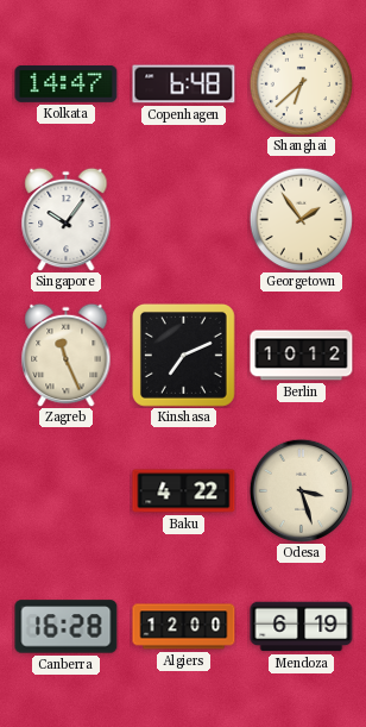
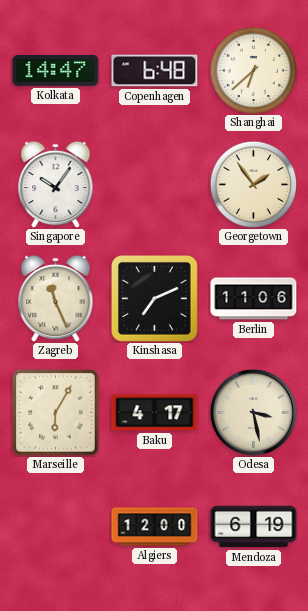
Berlin: 10:12 -> 11:06
Marseille: none -> 6:05
Baku: 4:22 -> 4:17
Odesa: 3:27 -> 3:28
Canberra: 16:28 -> none
